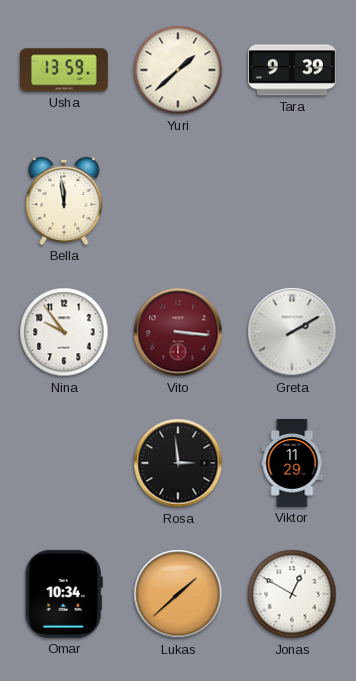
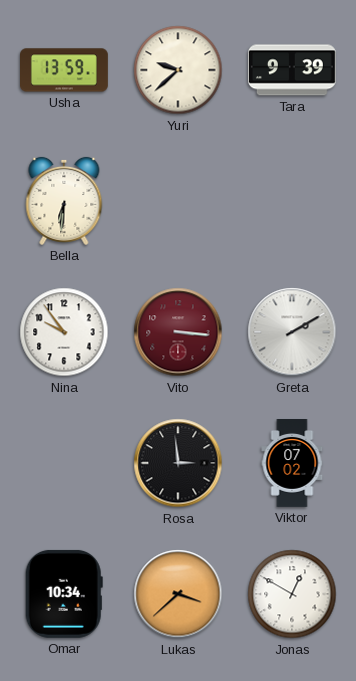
Yuri: 1:38 -> 9:38
Bella: 11:59 -> 6:31
Viktor: 11:29 -> 07:02
Lukas: 1:38 -> 3:38
